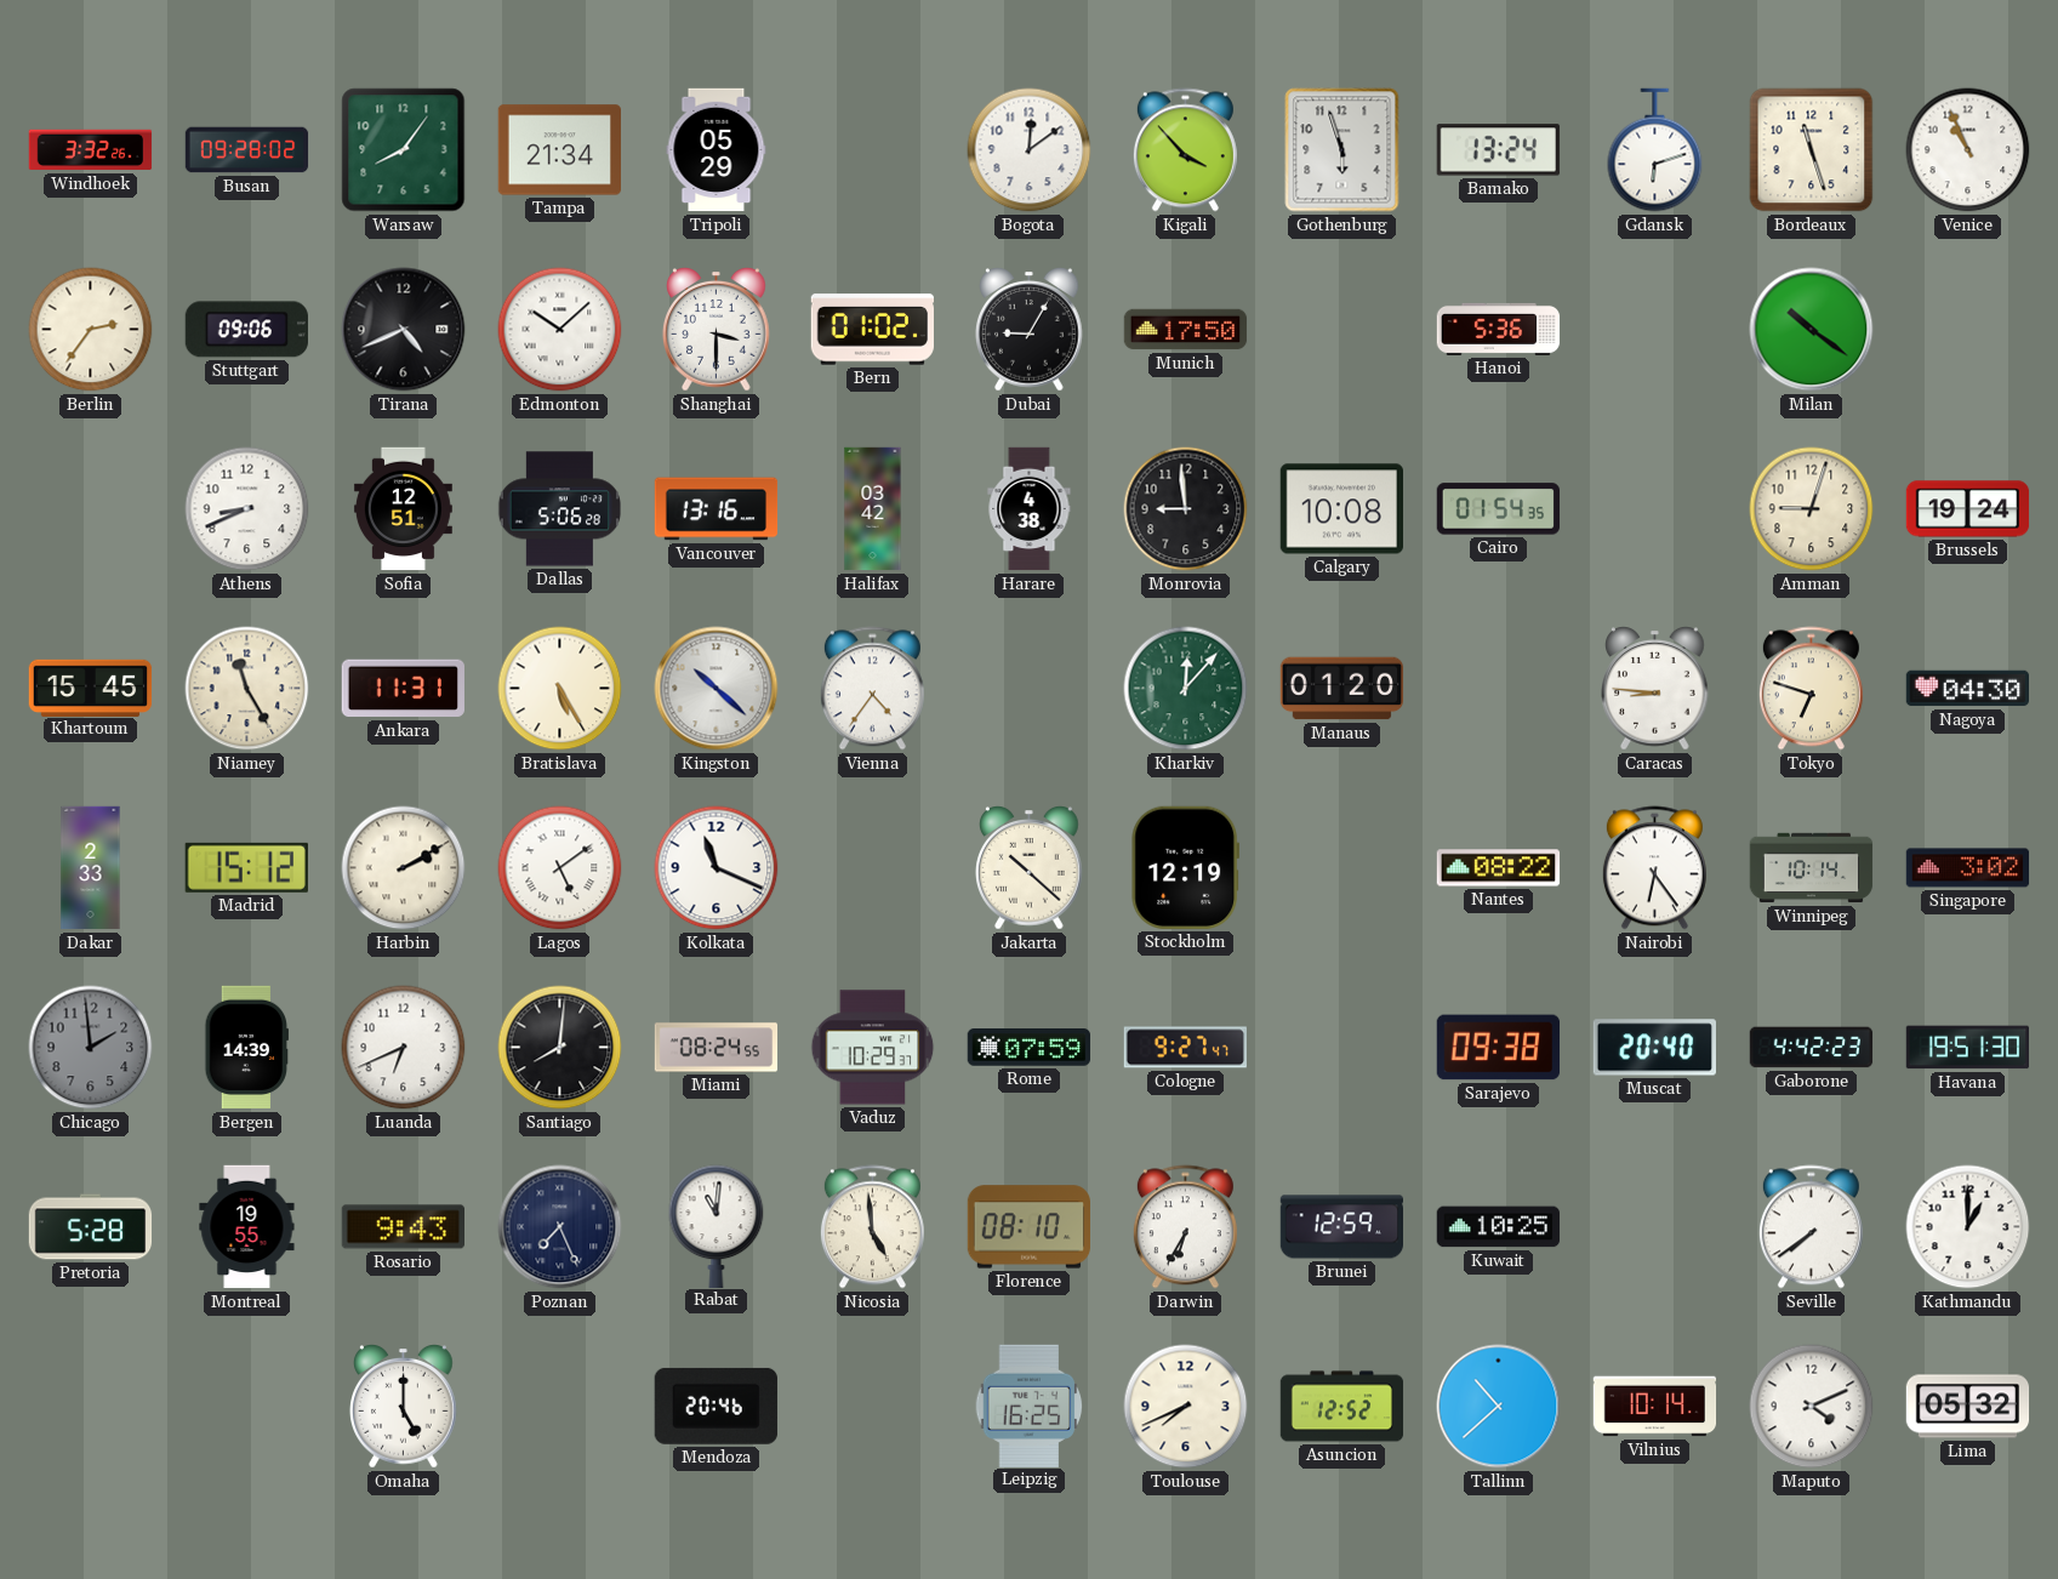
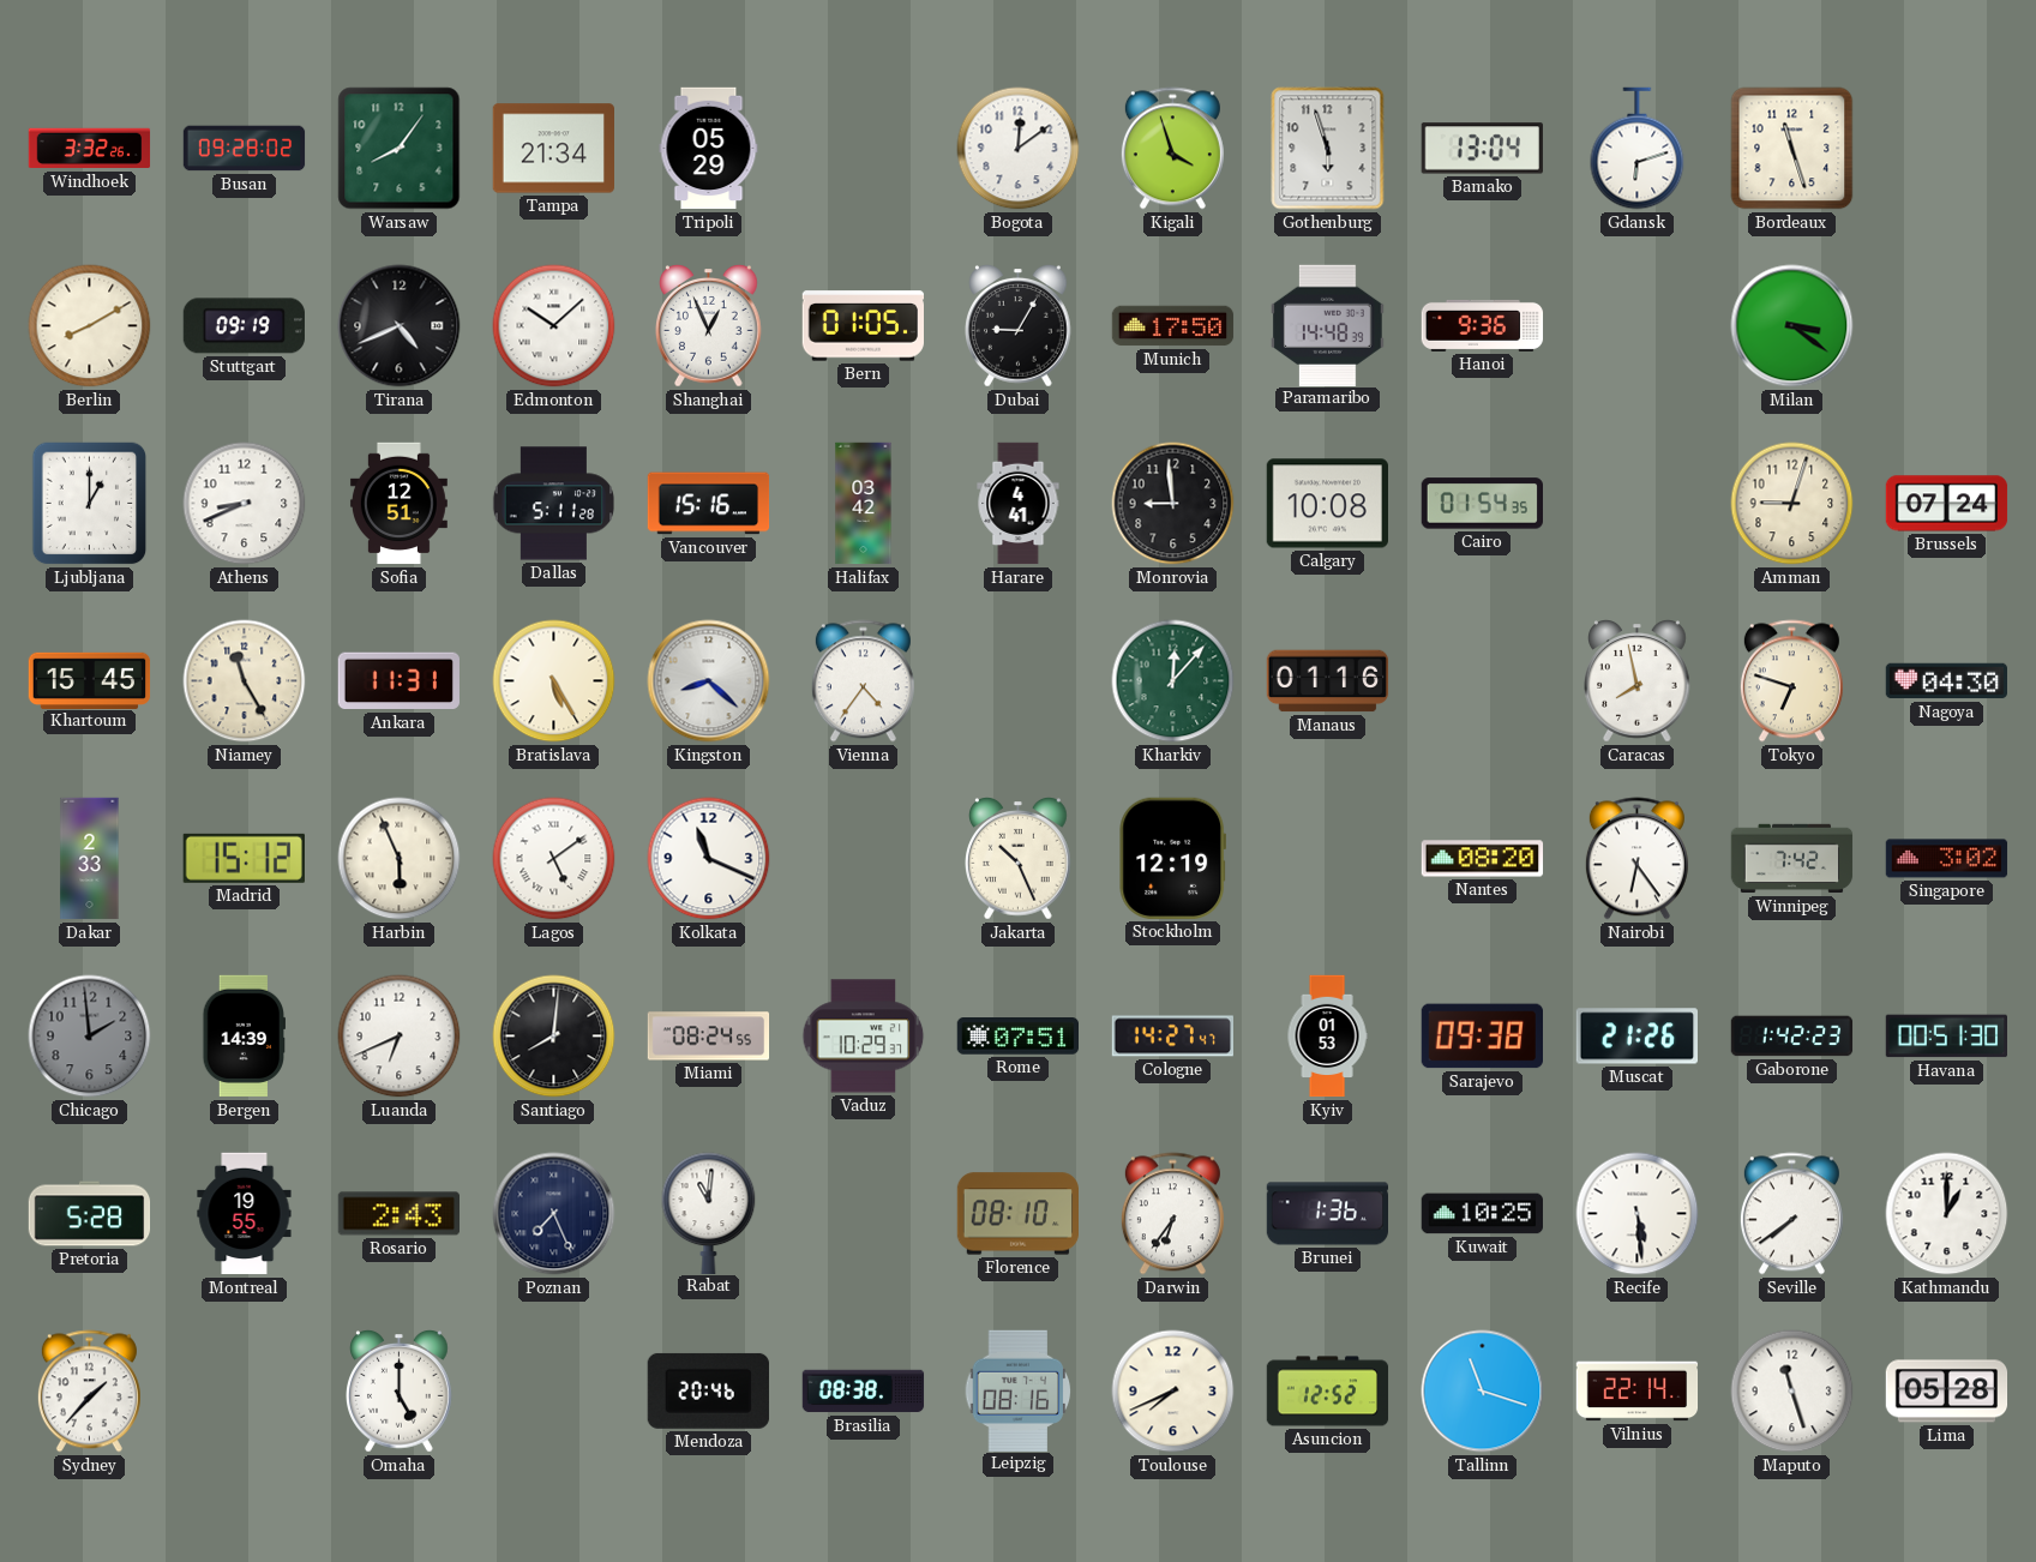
Kigali: 3:53 -> 3:57
Bamako: 13:24 -> 13:04
Venice: 10:56 -> none
Berlin: 2:36 -> 8:10
Stuttgart: 09:06 -> 09:19
Shanghai: 3:30 -> 12:56
Bern: 01:02 -> 01:05
Paramaribo: none -> 14:48
Hanoi: 5:36 -> 9:36
Milan: 10:21 -> 3:21
Ljubljana: none -> 1:00
Dallas: 5:06 -> 5:11
Vancouver: 13:16 -> 15:16
Harare: 4:38 -> 4:41
Brussels: 19:24 -> 07:24
Kingston: 10:22 -> 8:22
Manaus: 01:20 -> 01:16
Caracas: 8:46 -> 7:58
Harbin: 2:10 -> 5:56
Jakarta: 10:22 -> 10:26
Nantes: 08:22 -> 08:20
Winnipeg: 10:14 -> 7:42
Rome: 07:59 -> 07:51
Cologne: 9:27 -> 14:27
Kyiv: none -> 01:53
Muscat: 20:40 -> 21:26
Gaborone: 4:42 -> 1:42
Havana: 19:51 -> 00:51
Rosario: 9:43 -> 2:43
Nicosia: 4:59 -> none
Darwin: 6:35 -> 6:36
Brunei: 12:59 -> 1:36
Recife: none -> 5:29
Sydney: none -> 1:37
Brasilia: none -> 08:38
Leipzig: 16:25 -> 08:16
Tallinn: 10:38 -> 11:18
Vilnius: 10:14 -> 22:14
Maputo: 4:11 -> 11:27
Lima: 05:32 -> 05:28
